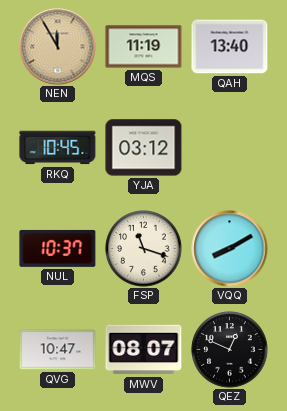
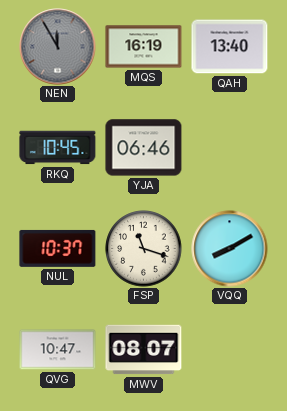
NEN dial: champagne -> grey
MQS: 11:19 -> 16:19
YJA: 03:12 -> 06:46
QEZ: 12:49 -> none
